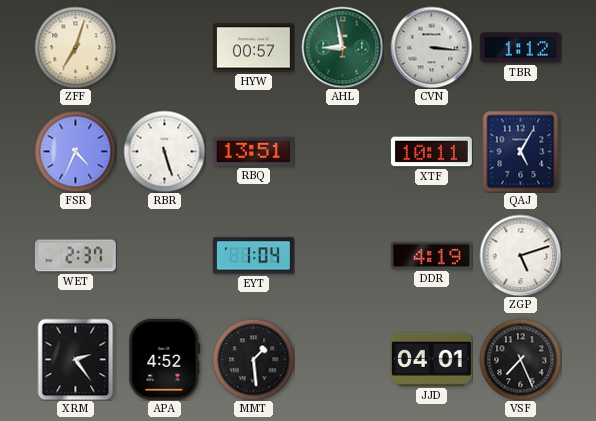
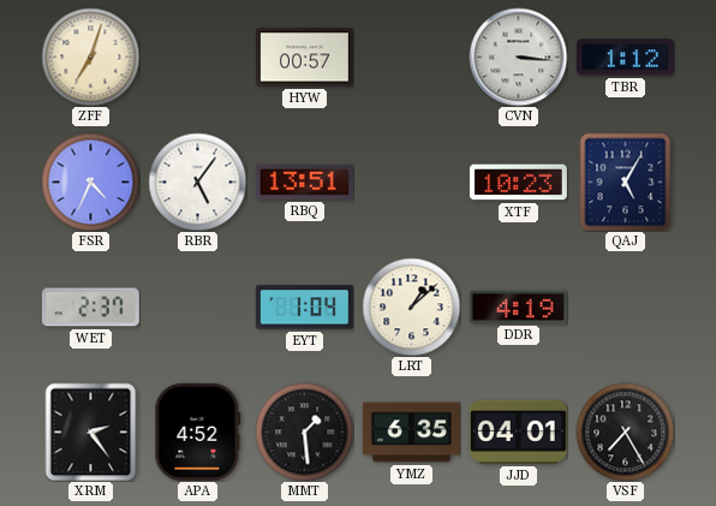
AHL: 8:58 -> none
RBR: 5:27 -> 5:06
XTF: 10:11 -> 10:23
LRT: none -> 1:08
ZGP: 5:12 -> none
YMZ: none -> 6:35
VSF: 7:26 -> 7:25
